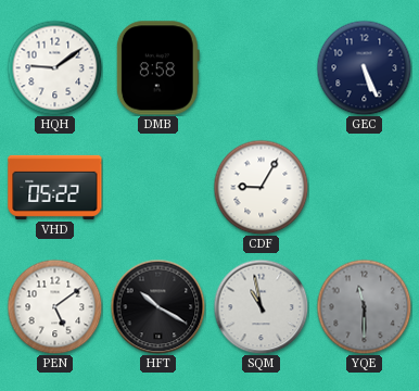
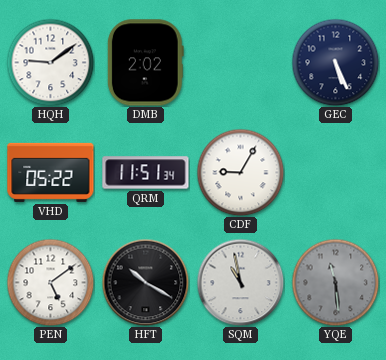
DMB: 8:58 -> 2:02
QRM: none -> 11:51
YQE: 11:30 -> 11:29
